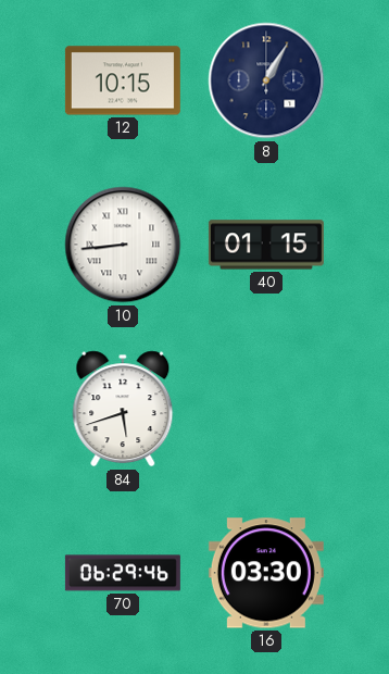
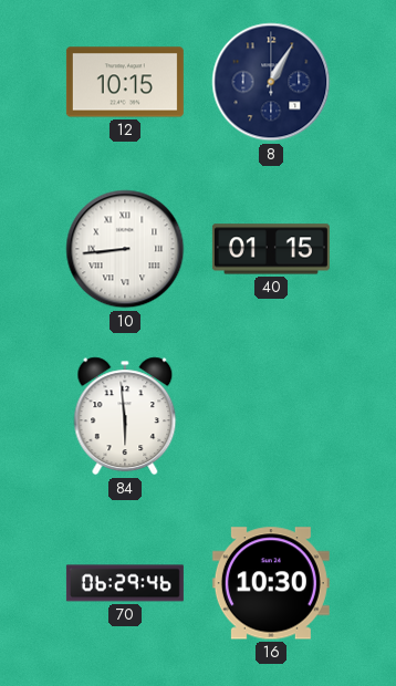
84: 5:42 -> 5:59
16: 03:30 -> 10:30
